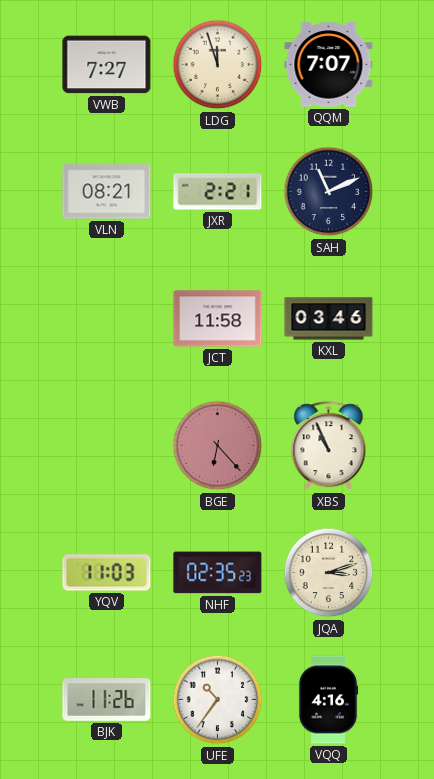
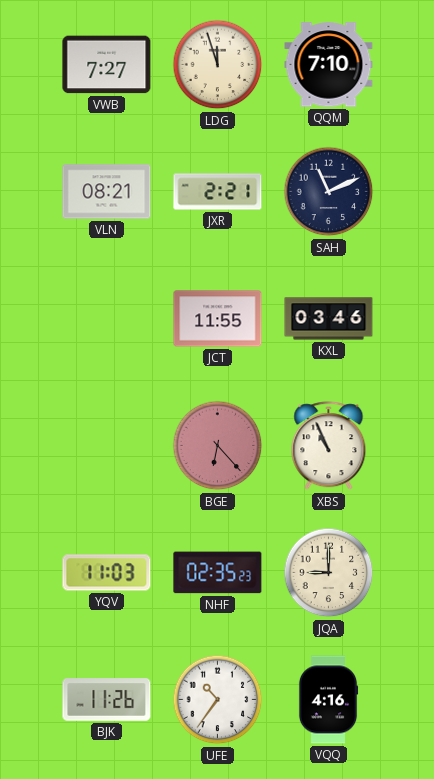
QQM: 7:07 -> 7:10
JCT: 11:58 -> 11:55
JQA: 3:12 -> 9:00
